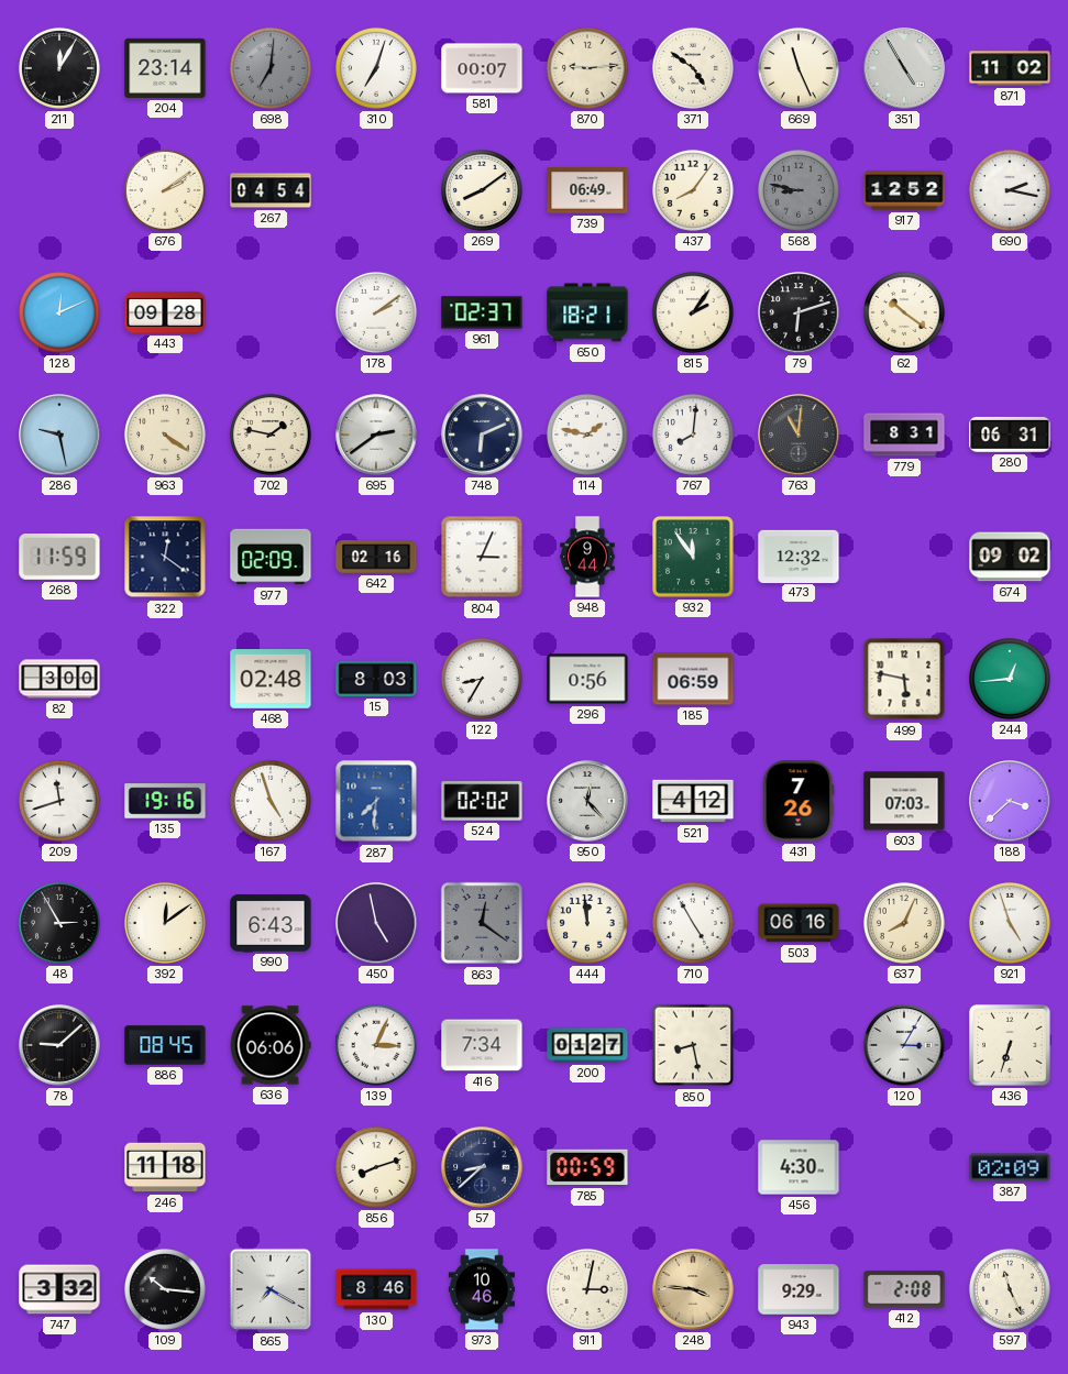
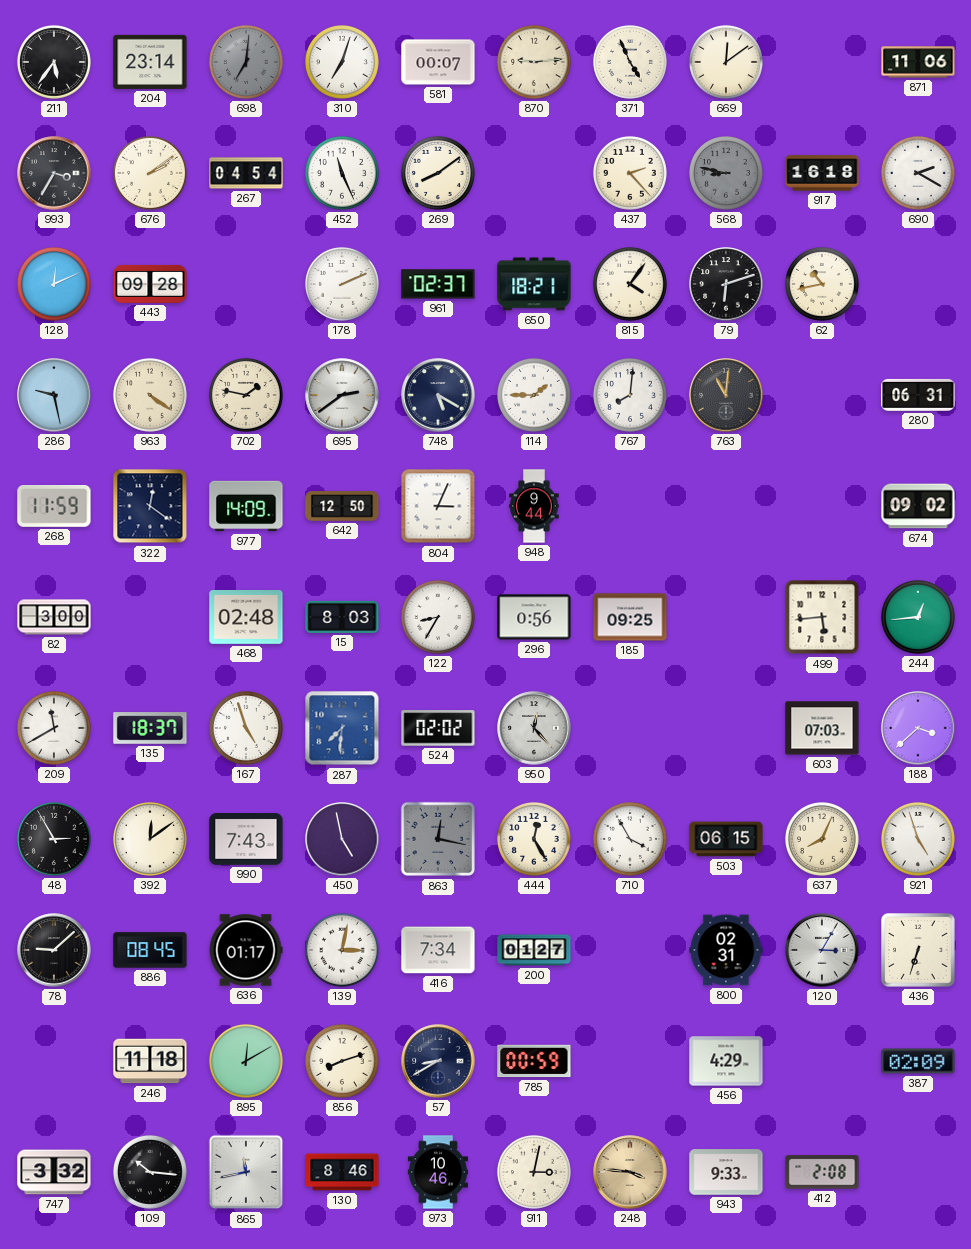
211: 12:05 -> 5:36
371: 4:51 -> 4:56
669: 11:26 -> 12:09
351: 4:55 -> none
871: 11:02 -> 11:06
993: none -> 3:35
452: none -> 11:26
739: 06:49 -> none
437: 8:06 -> 2:23
917: 12:52 -> 16:18
690: 2:17 -> 2:20
178: 2:09 -> 2:11
815: 2:06 -> 4:06
62: 10:21 -> 10:43
748: 6:11 -> 5:20
114: 1:47 -> 1:45
779: 8:31 -> none
977: 02:09 -> 14:09
642: 02:16 -> 12:50
932: 11:54 -> none
473: 12:32 -> none
185: 06:59 -> 09:25
499: 5:47 -> 5:44
209: 11:42 -> 11:40
135: 19:16 -> 18:37
521: 4:12 -> none
431: 7:26 -> none
990: 6:43 -> 7:43
863: 12:21 -> 12:17
444: 11:59 -> 12:25
710: 4:55 -> 3:55
503: 06:16 -> 06:15
636: 06:06 -> 01:17
139: 3:04 -> 3:02
850: 8:28 -> none
800: none -> 02:31
895: none -> 12:10
57: 8:38 -> 8:40
456: 4:30 -> 4:29
865: 7:20 -> 11:43
943: 9:29 -> 9:33
597: 11:26 -> none
